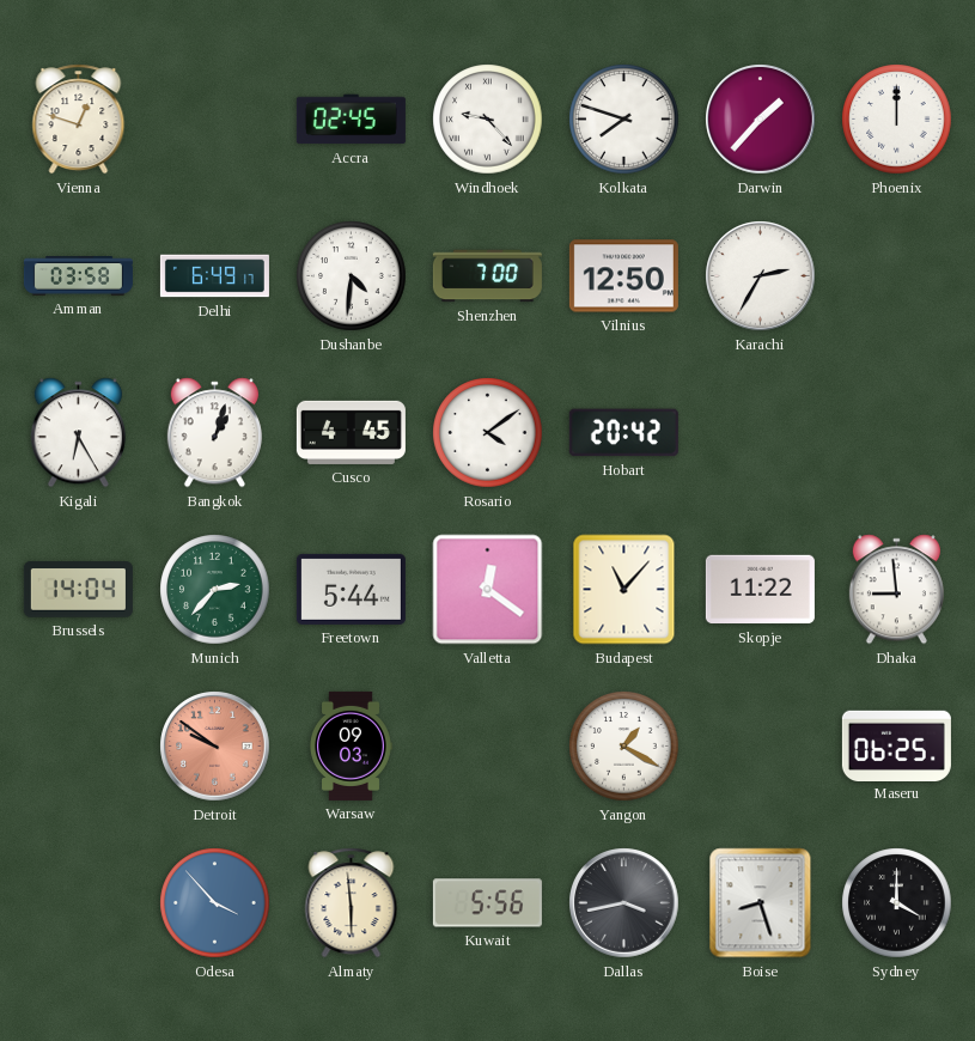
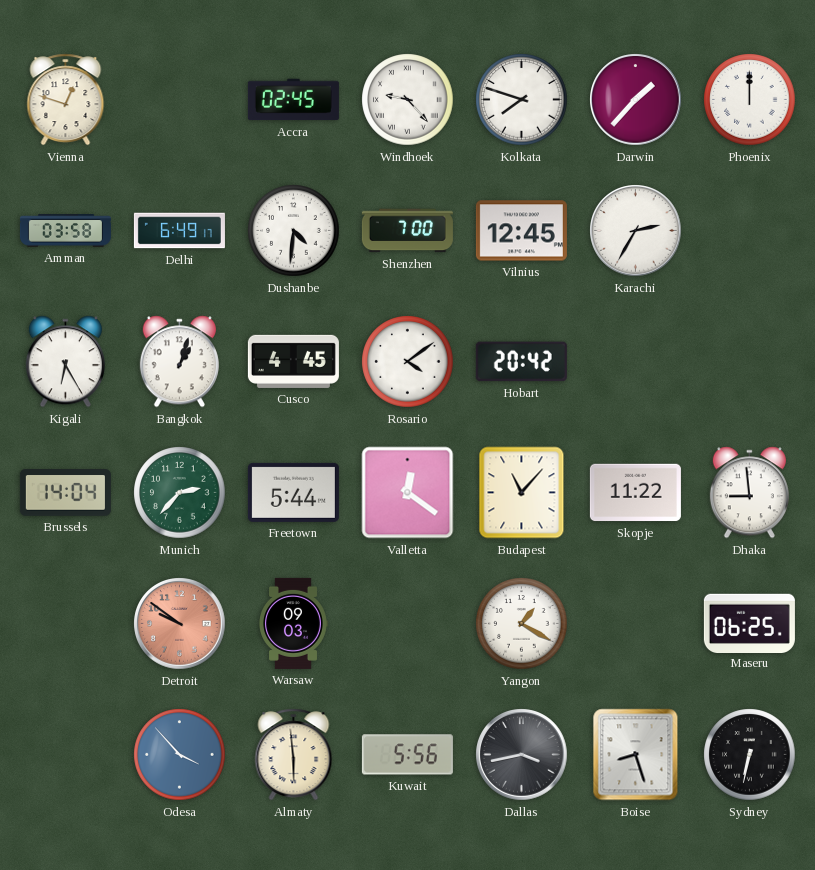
Vilnius: 12:50 -> 12:45
Sydney: 4:00 -> 6:32
